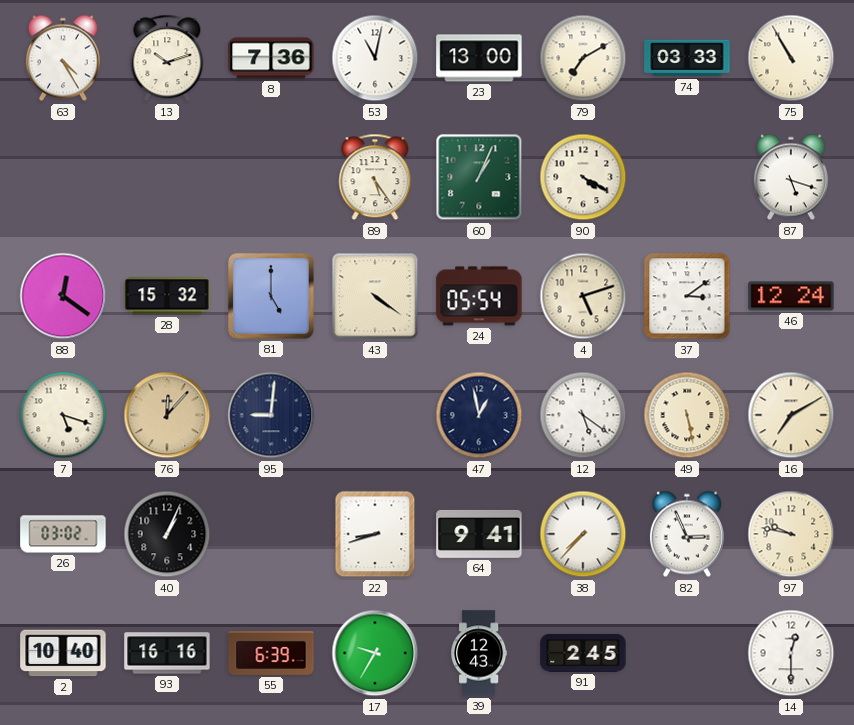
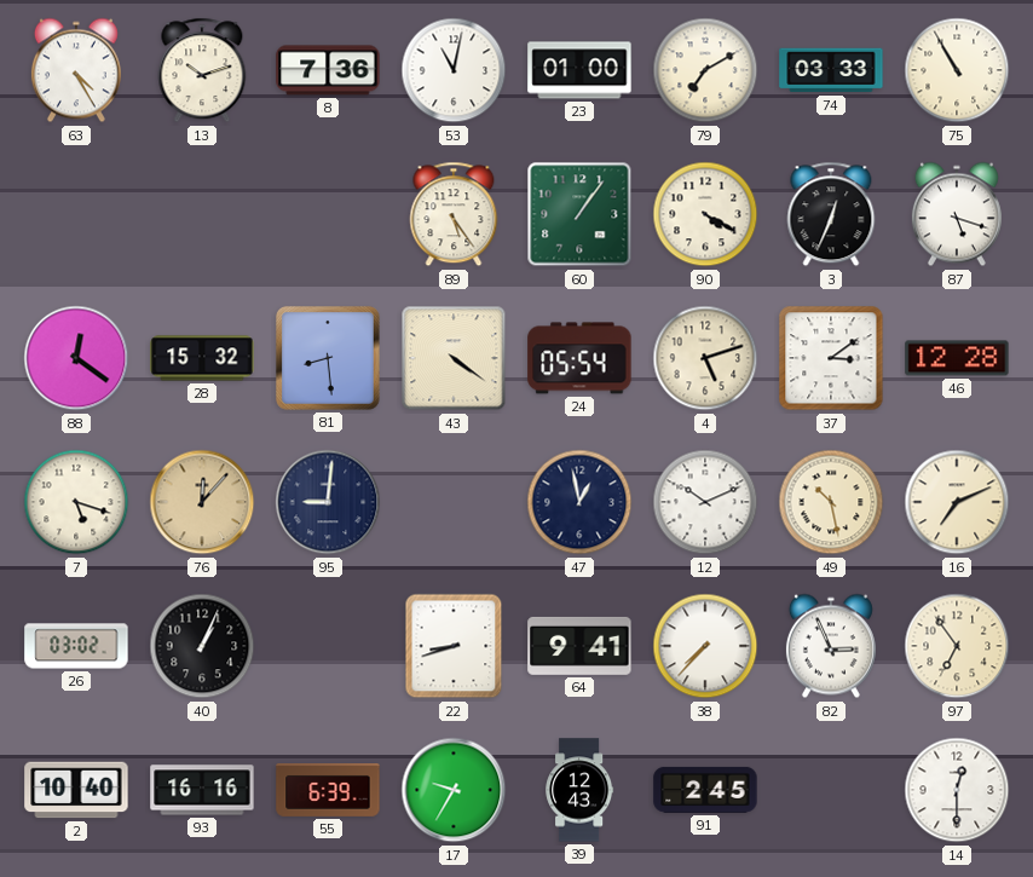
23: 13:00 -> 01:00
60: 1:04 -> 1:06
3: none -> 12:34
81: 5:00 -> 8:29
46: 12:24 -> 12:28
12: 5:21 -> 10:11
49: 5:28 -> 10:28
16: 7:10 -> 7:11
97: 9:47 -> 6:54
